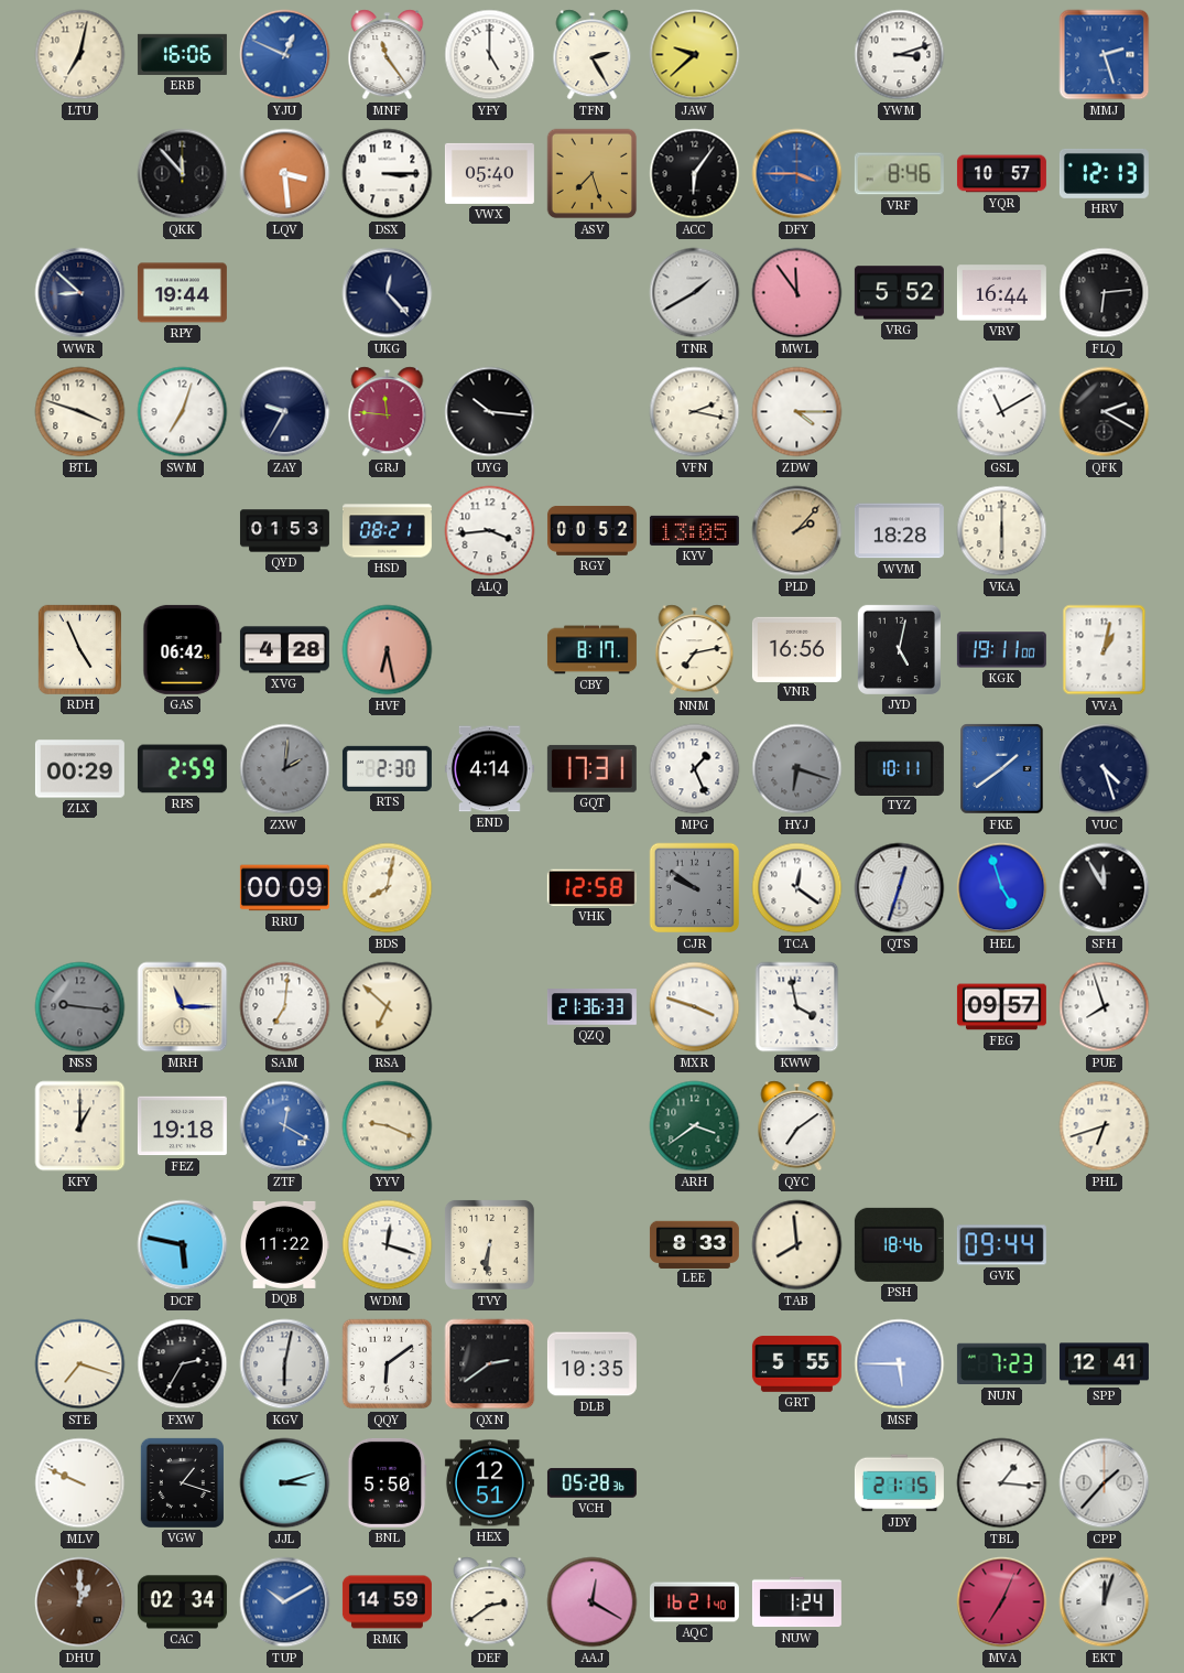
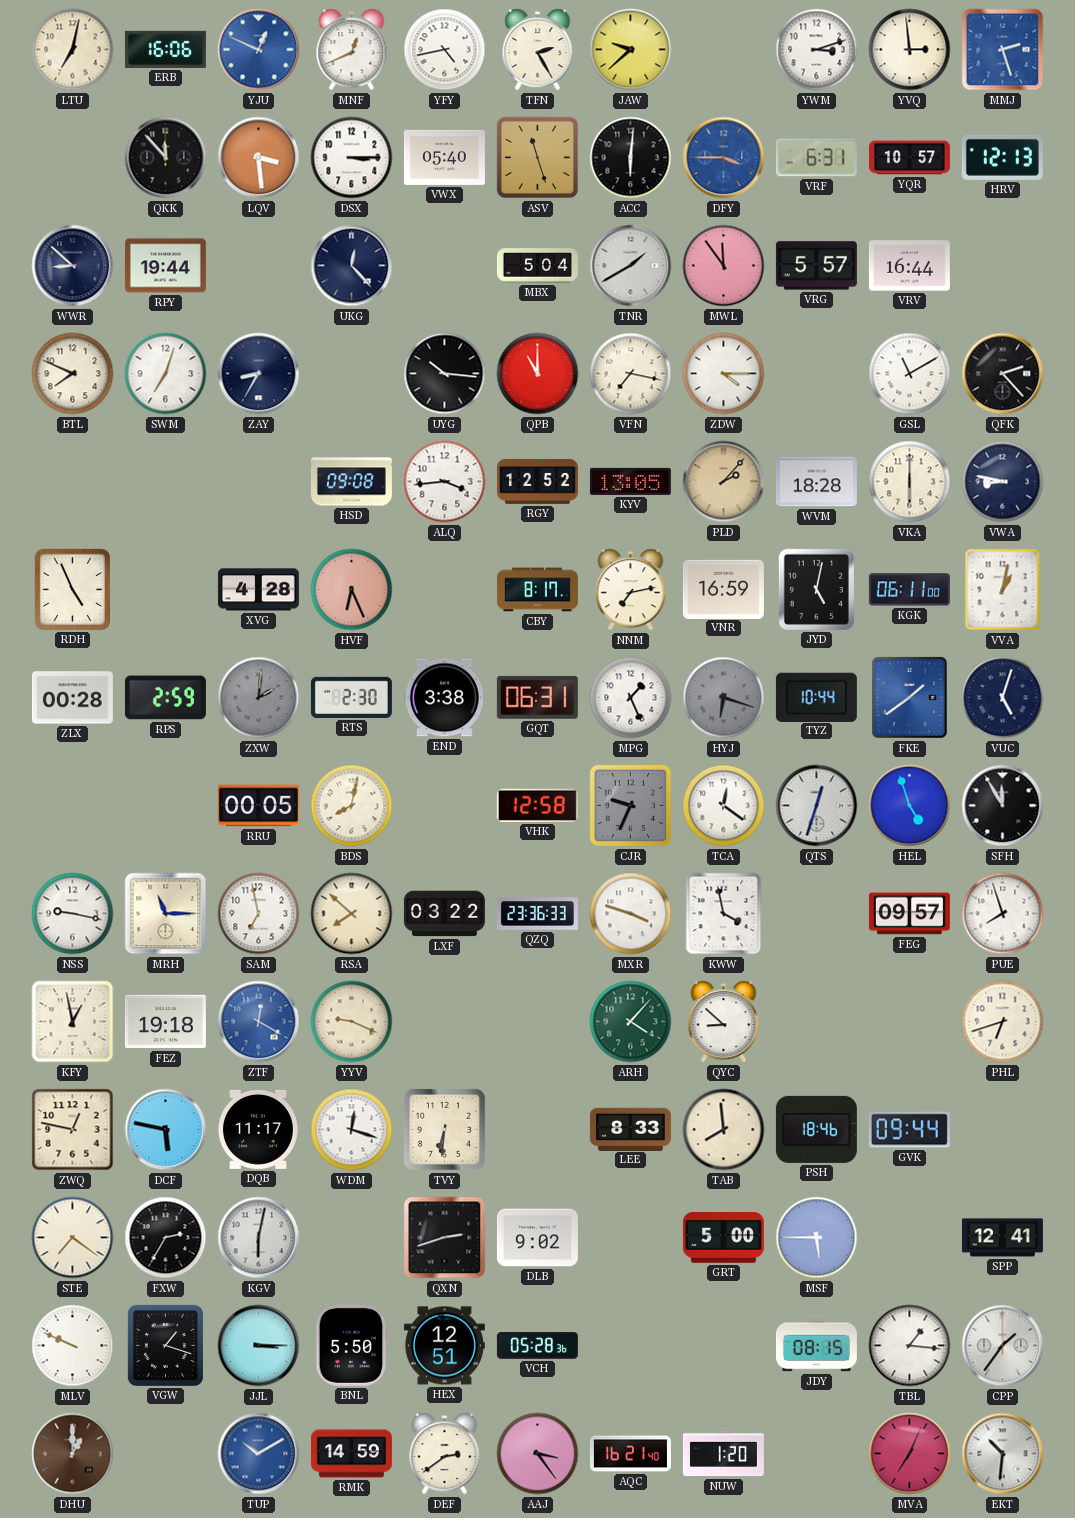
MNF: 11:24 -> 12:41
YFY: 5:00 -> 4:43
YVQ: none -> 2:59
ASV: 7:27 -> 11:27
ACC: 6:06 -> 6:01
VRF: 8:46 -> 6:31
MBX: none -> 5:04
VRG: 5:52 -> 5:57
FLQ: 6:14 -> none
BTL: 3:48 -> 7:49
ZAY: 9:35 -> 8:35
GRJ: 11:46 -> none
QPB: none -> 11:00
VFN: 2:17 -> 7:17
QFK: 2:20 -> 2:23
QYD: 01:53 -> none
HSD: 08:21 -> 09:08
RGY: 00:52 -> 12:52
VWA: none -> 8:47
GAS: 06:42 -> none
HVF: 6:28 -> 6:26
VNR: 16:56 -> 16:59
KGK: 19:11 -> 06:11
ZLX: 00:29 -> 00:28
END: 4:14 -> 3:38
GQT: 17:31 -> 06:31
TYZ: 10:11 -> 10:44
VUC: 4:27 -> 5:03
RRU: 00:09 -> 00:05
CJR: 9:51 -> 9:34
NSS: 9:16 -> 9:17
NSS dial: grey -> white
SAM: 7:01 -> 6:58
RSA: 6:52 -> 7:52
LXF: none -> 03:22
QZQ: 21:36 -> 23:36
KFY: 1:00 -> 12:58
ARH: 3:39 -> 4:07
QYC: 7:09 -> 8:52
ZWQ: none -> 12:47
DQB: 11:22 -> 11:17
STE: 7:18 -> 7:21
QQY: 6:09 -> none
QXN: 2:39 -> 2:42
DLB: 10:35 -> 9:02
GRT: 5:55 -> 5:00
NUN: 7:23 -> none
JJL: 3:12 -> 3:15
JDY: 21:15 -> 08:15
CPP: 1:37 -> 1:36
CAC: 02:34 -> none
AAJ: 12:20 -> 3:24
NUW: 1:24 -> 1:20
EKT: 12:03 -> 10:31
